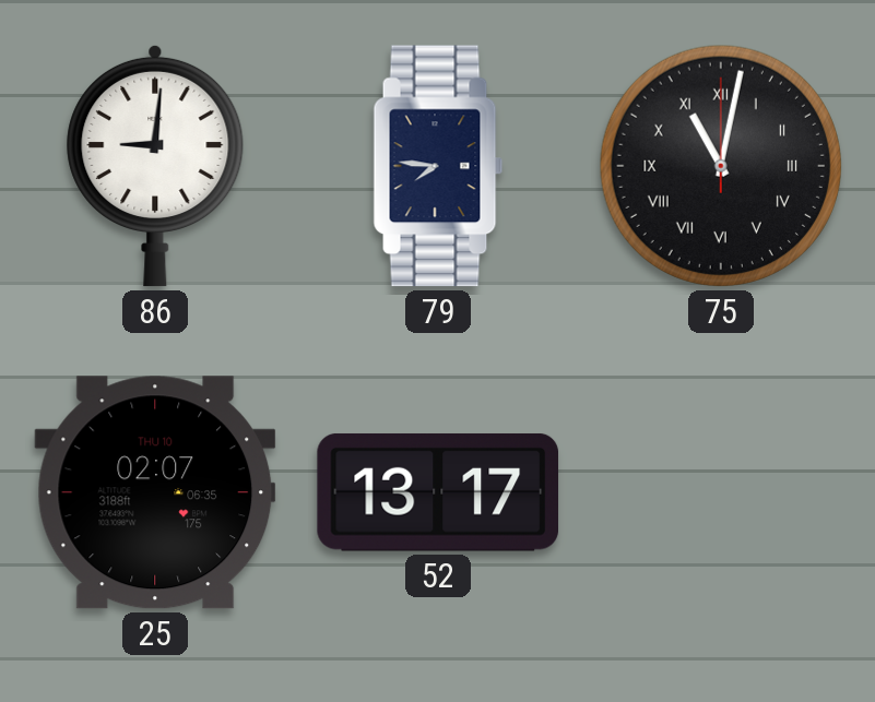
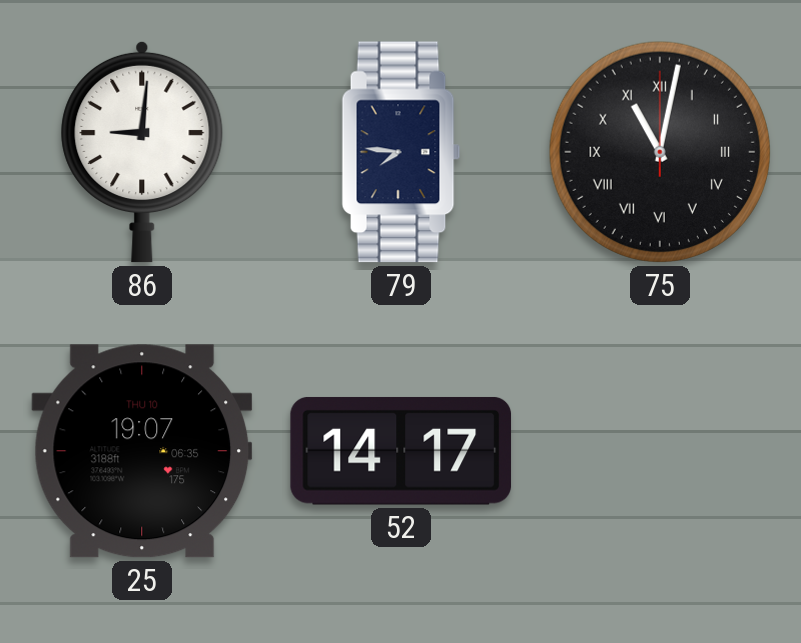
25: 02:07 -> 19:07
52: 13:17 -> 14:17
